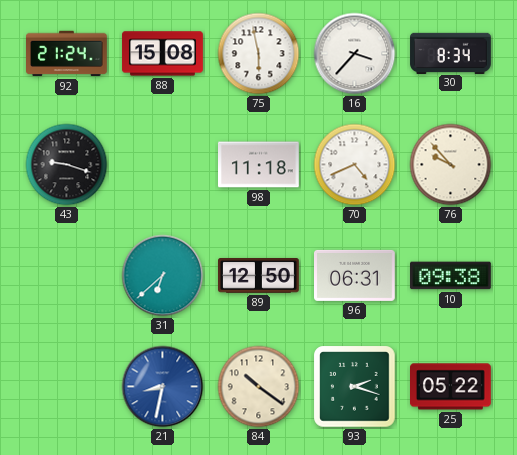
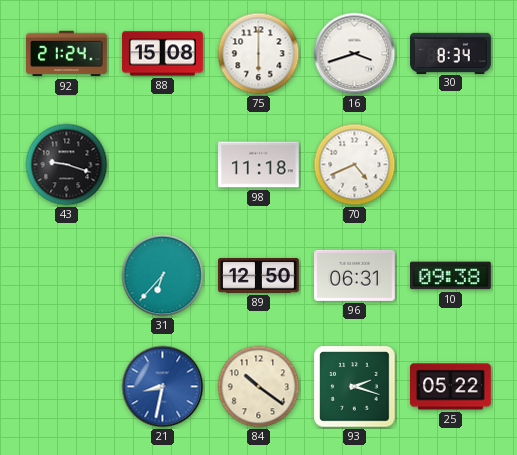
75: 5:58 -> 6:00
16: 3:37 -> 3:42
76: 9:53 -> none
31: 6:38 -> 6:37
